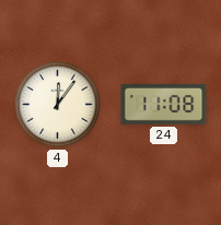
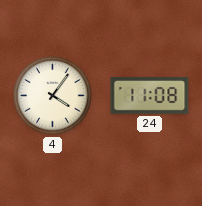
4: 12:06 -> 4:06
